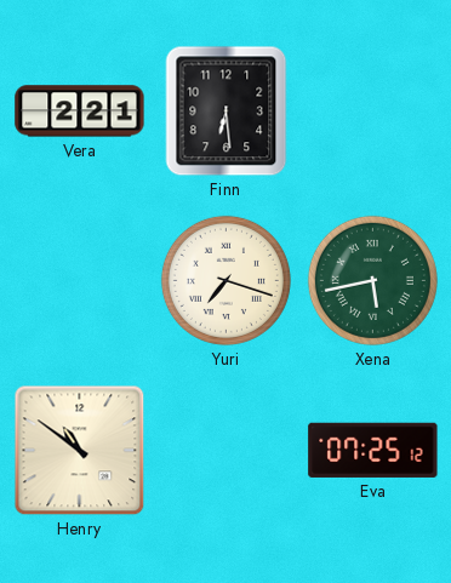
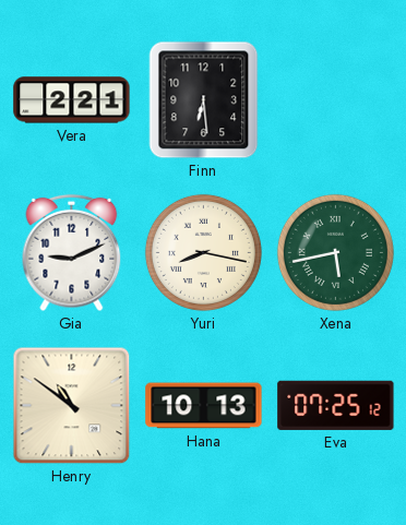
Gia: none -> 9:11
Yuri: 7:18 -> 8:17
Hana: none -> 10:13
